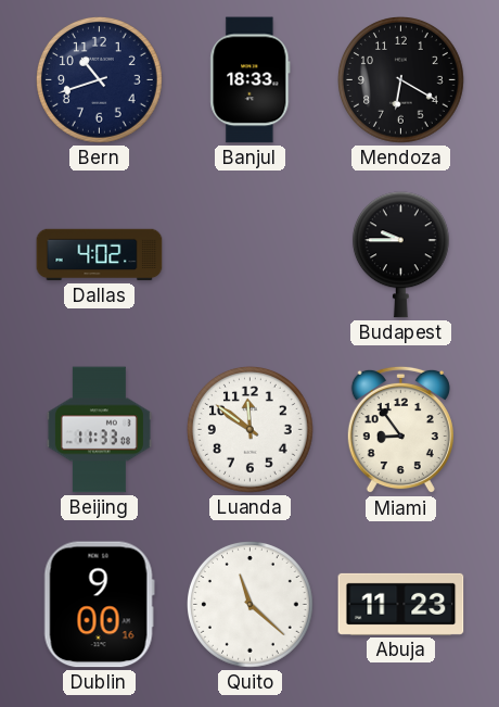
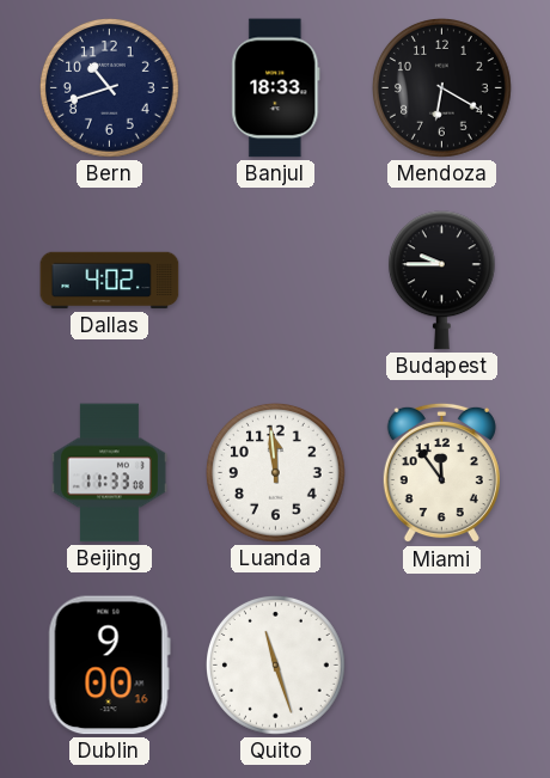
Luanda: 11:51 -> 11:59
Miami: 8:54 -> 11:54
Quito: 11:22 -> 11:27
Abuja: 11:23 -> none
